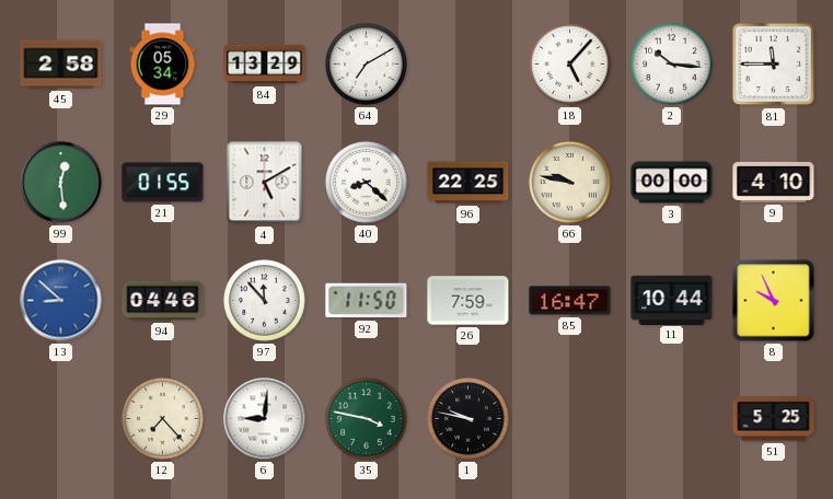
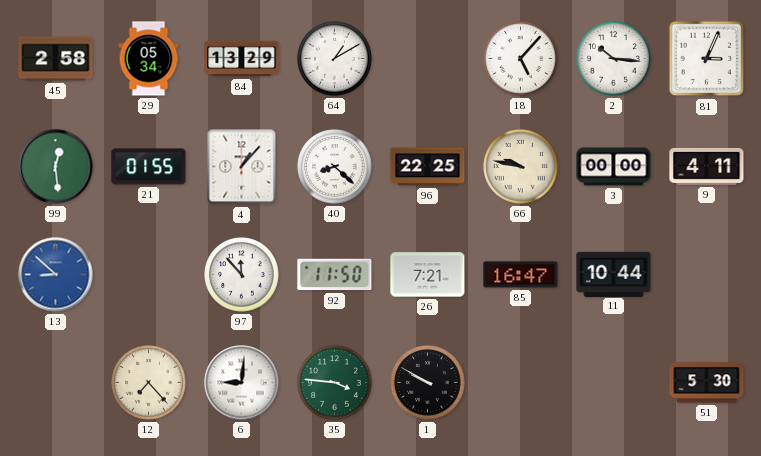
64: 7:10 -> 1:10
81: 11:45 -> 3:04
4: 5:10 -> 1:07
9: 4:10 -> 4:11
94: 04:46 -> none
26: 7:59 -> 7:21
8: 9:56 -> none
35: 3:47 -> 3:46
1: 9:47 -> 9:50
51: 5:25 -> 5:30
